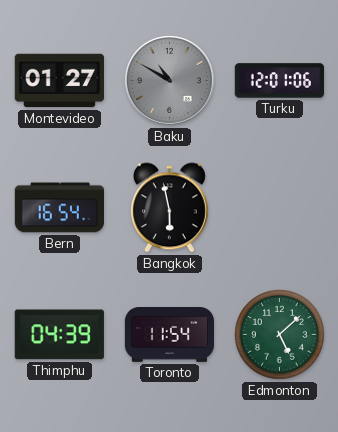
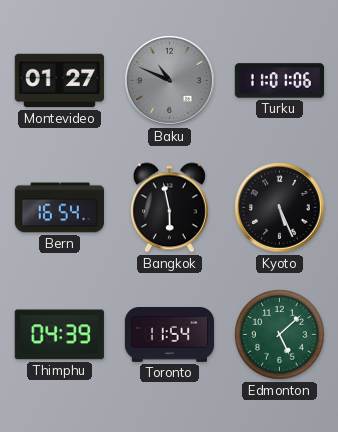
Baku: 10:50 -> 10:49
Turku: 12:01 -> 11:01
Kyoto: none -> 5:26
